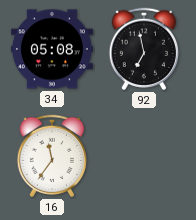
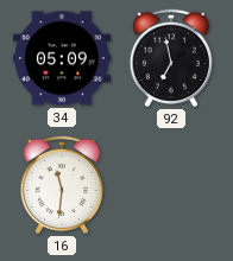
34: 05:08 -> 05:09
16: 11:36 -> 11:31
